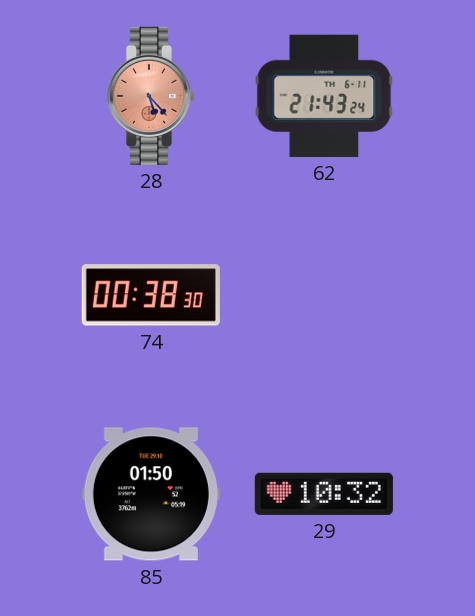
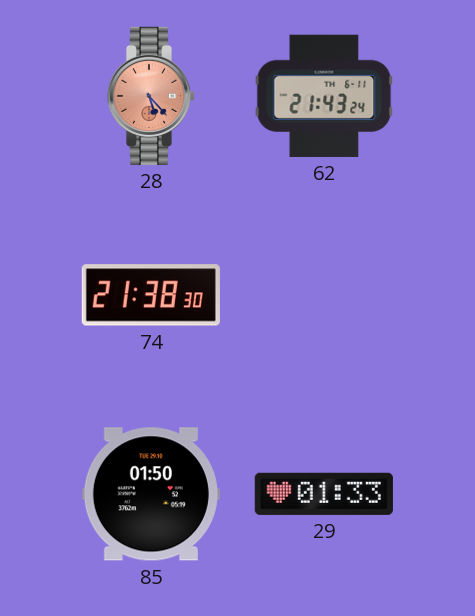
74: 00:38 -> 21:38
29: 10:32 -> 01:33
